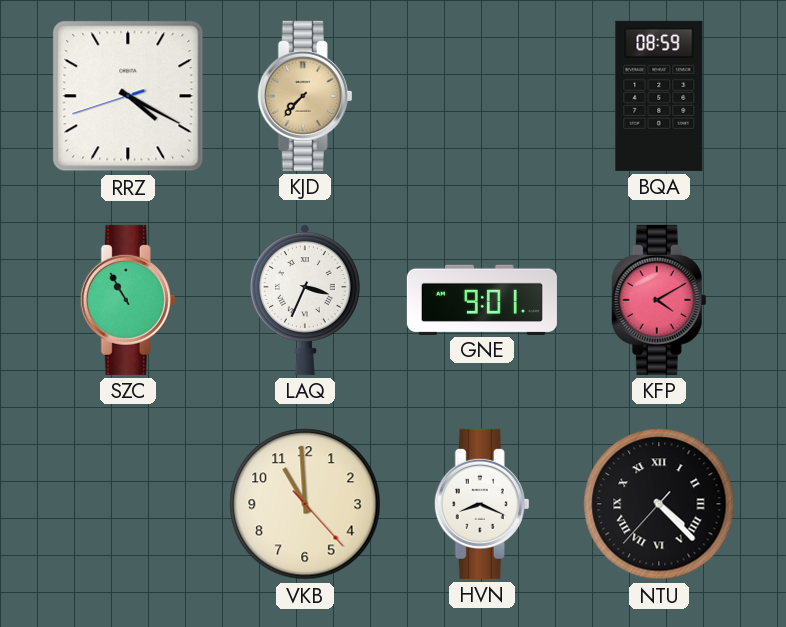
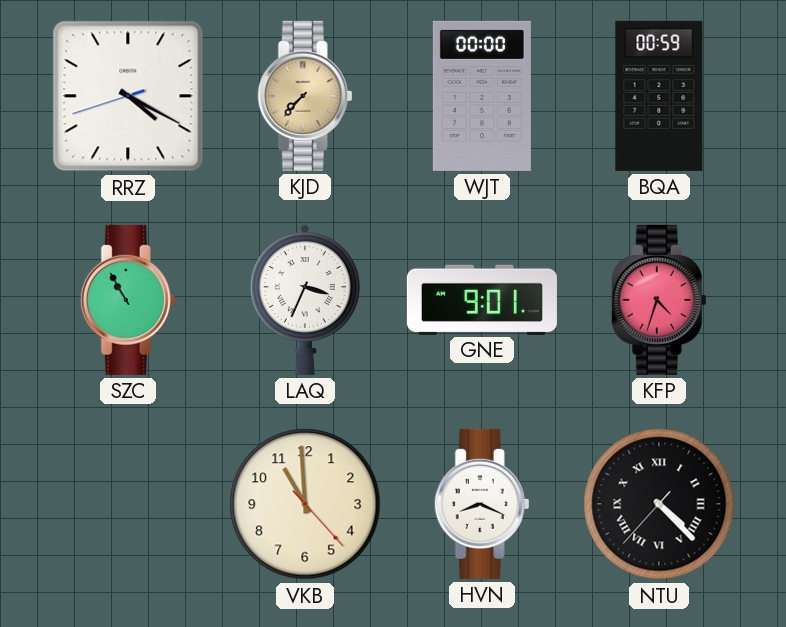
WJT: none -> 00:00
BQA: 08:59 -> 00:59
KFP: 4:10 -> 4:33
